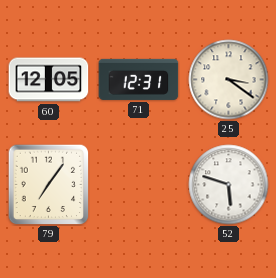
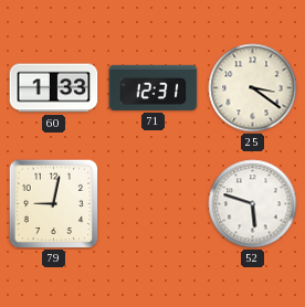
60: 12:05 -> 1:33
79: 7:06 -> 9:02
